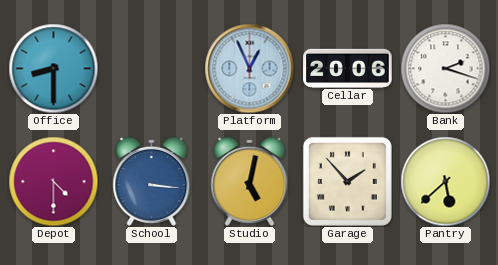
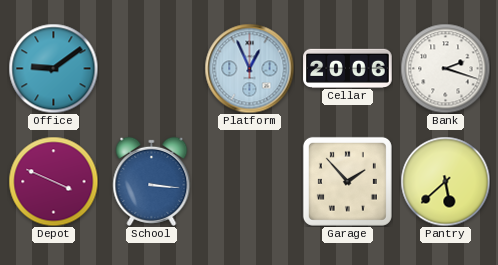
Office: 8:30 -> 9:09
Depot: 4:30 -> 3:49
Studio: 5:02 -> none
